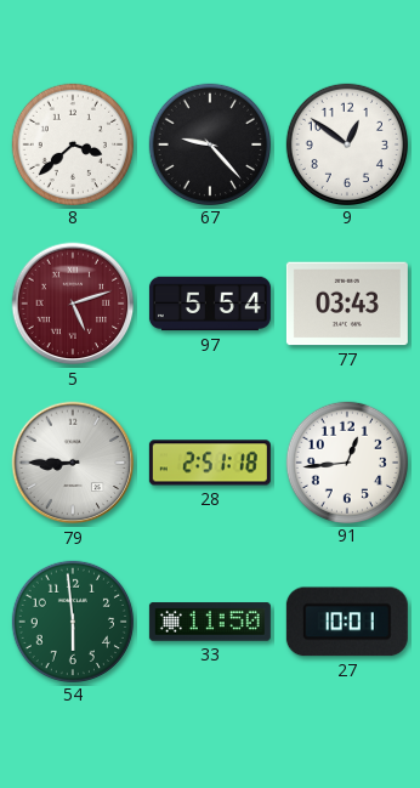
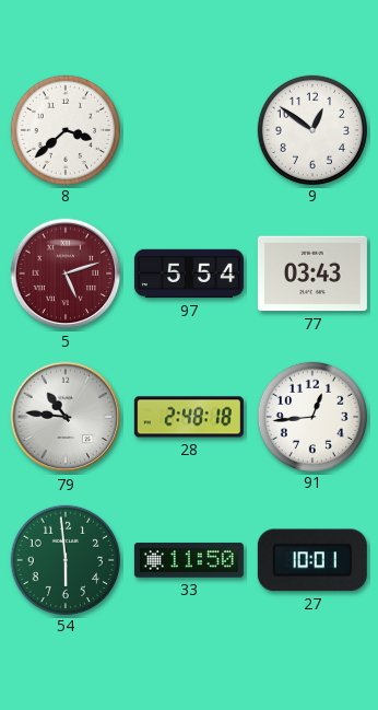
67: 9:23 -> none
79: 8:45 -> 10:46
28: 2:51 -> 2:48
